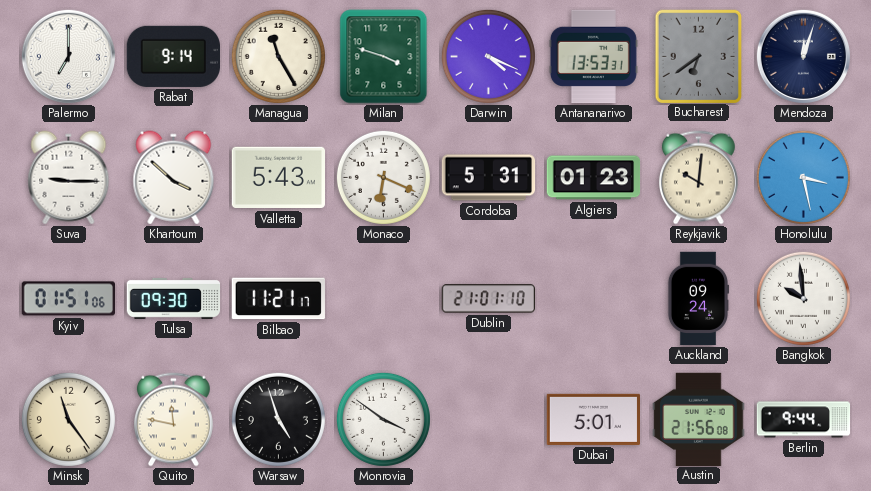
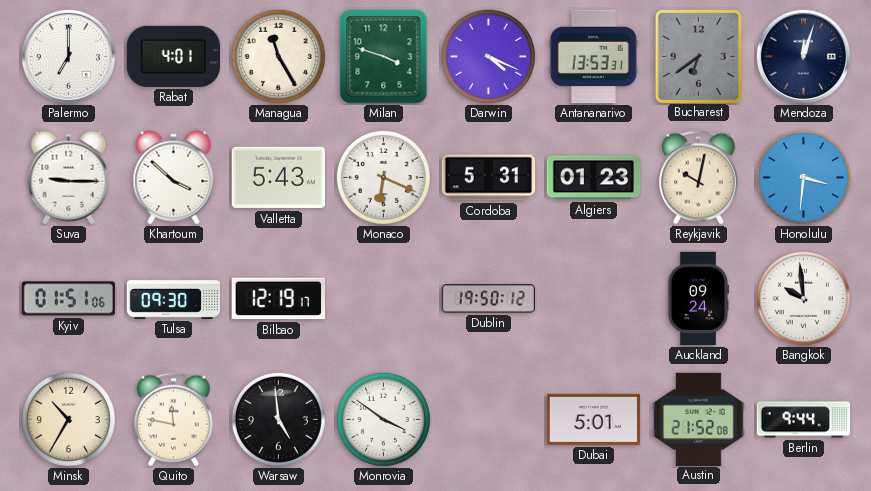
Rabat: 9:14 -> 4:01
Reykjavik: 10:01 -> 10:02
Honolulu: 3:28 -> 3:31
Bilbao: 11:21 -> 12:19
Dublin: 21:01 -> 19:50
Minsk: 11:24 -> 10:35
Warsaw: 4:57 -> 4:59
Austin: 21:56 -> 21:52
